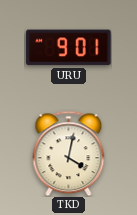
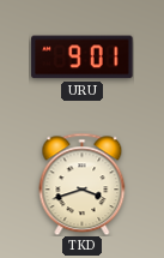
TKD: 4:02 -> 3:42
